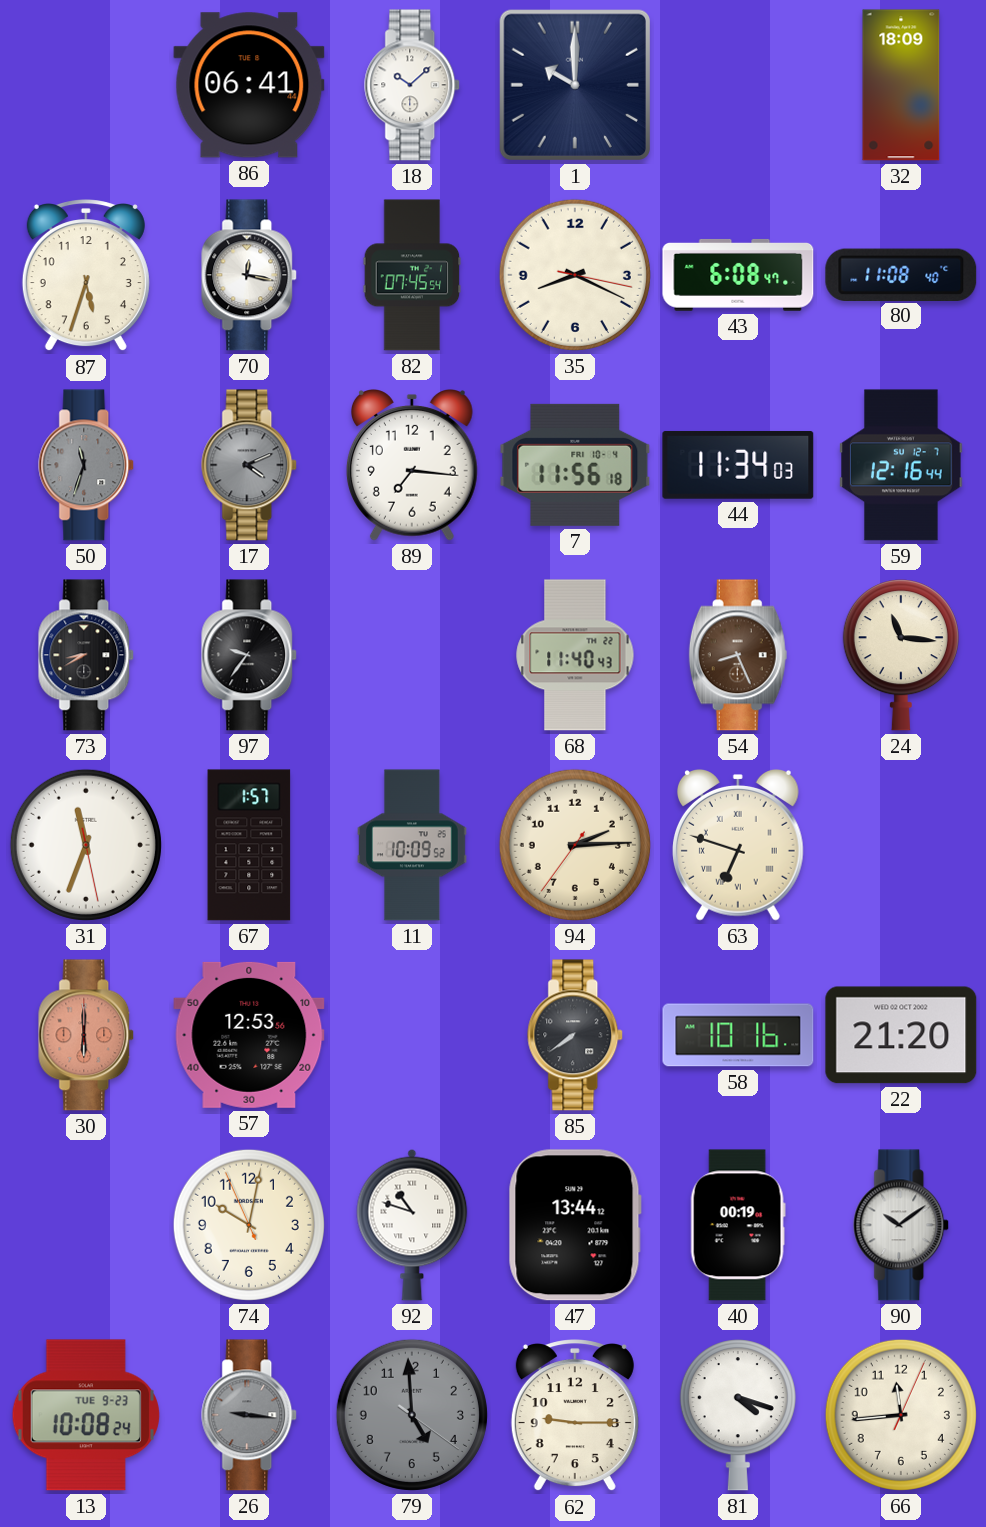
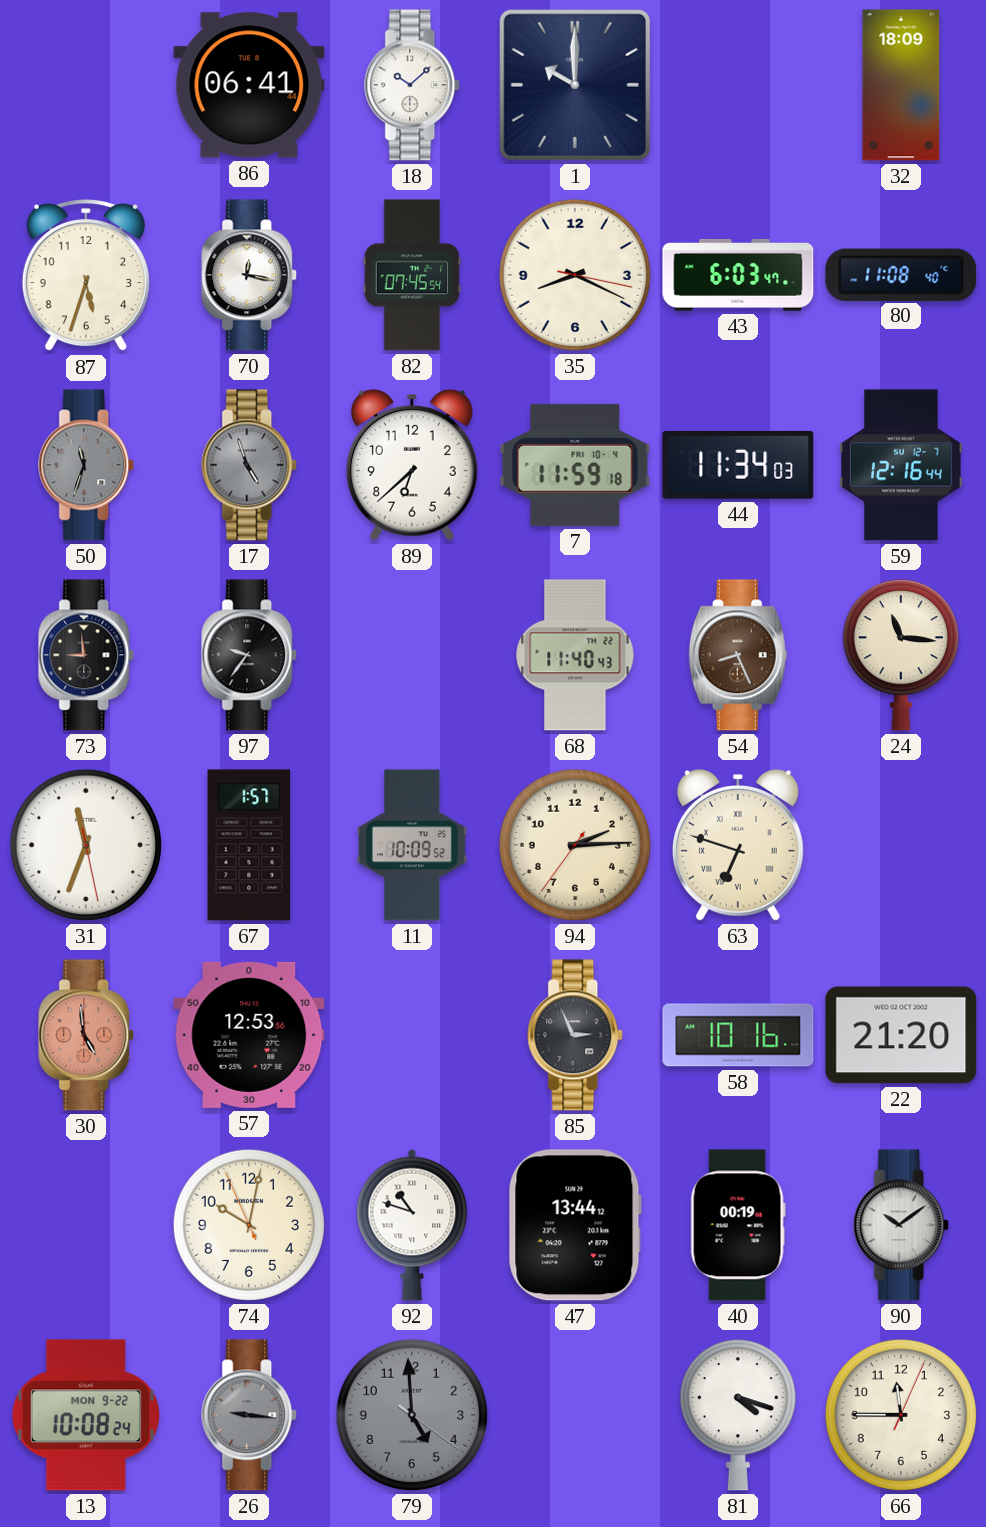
43: 6:08 -> 6:03
17: 4:11 -> 4:57
89: 7:16 -> 6:38
7: 11:56 -> 11:59
73: 8:40 -> 8:59
30: 6:00 -> 4:59
85: 7:39 -> 2:56
13 date: TUE 9-23 -> MON 9-22
62: 9:15 -> none
66: 11:44 -> 11:45
